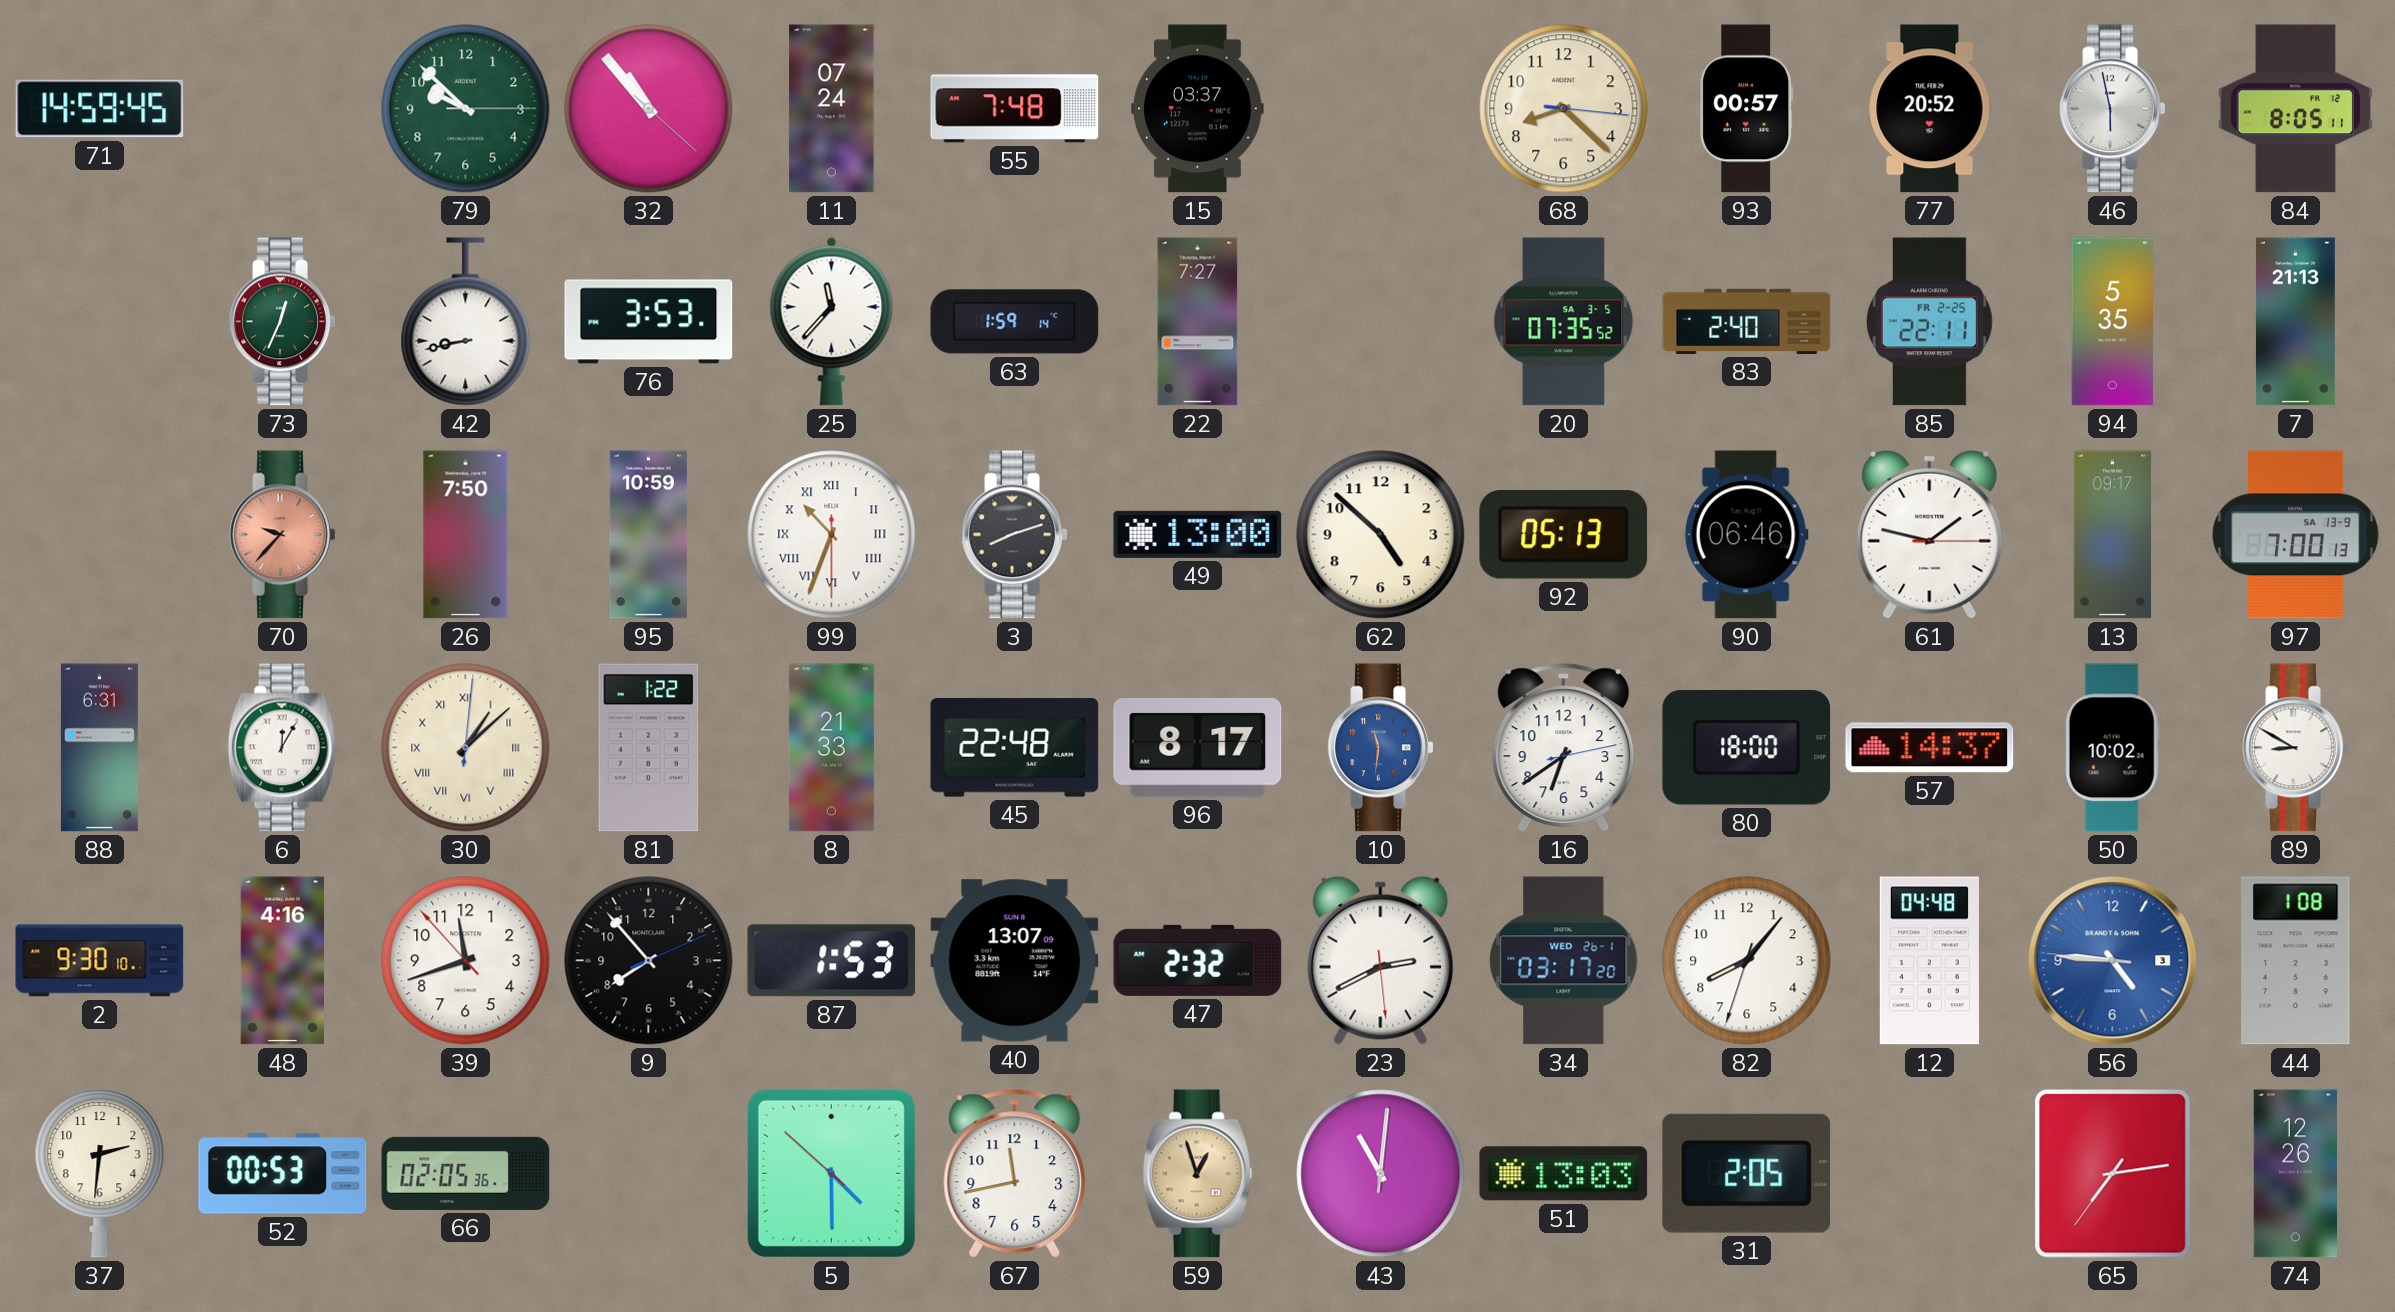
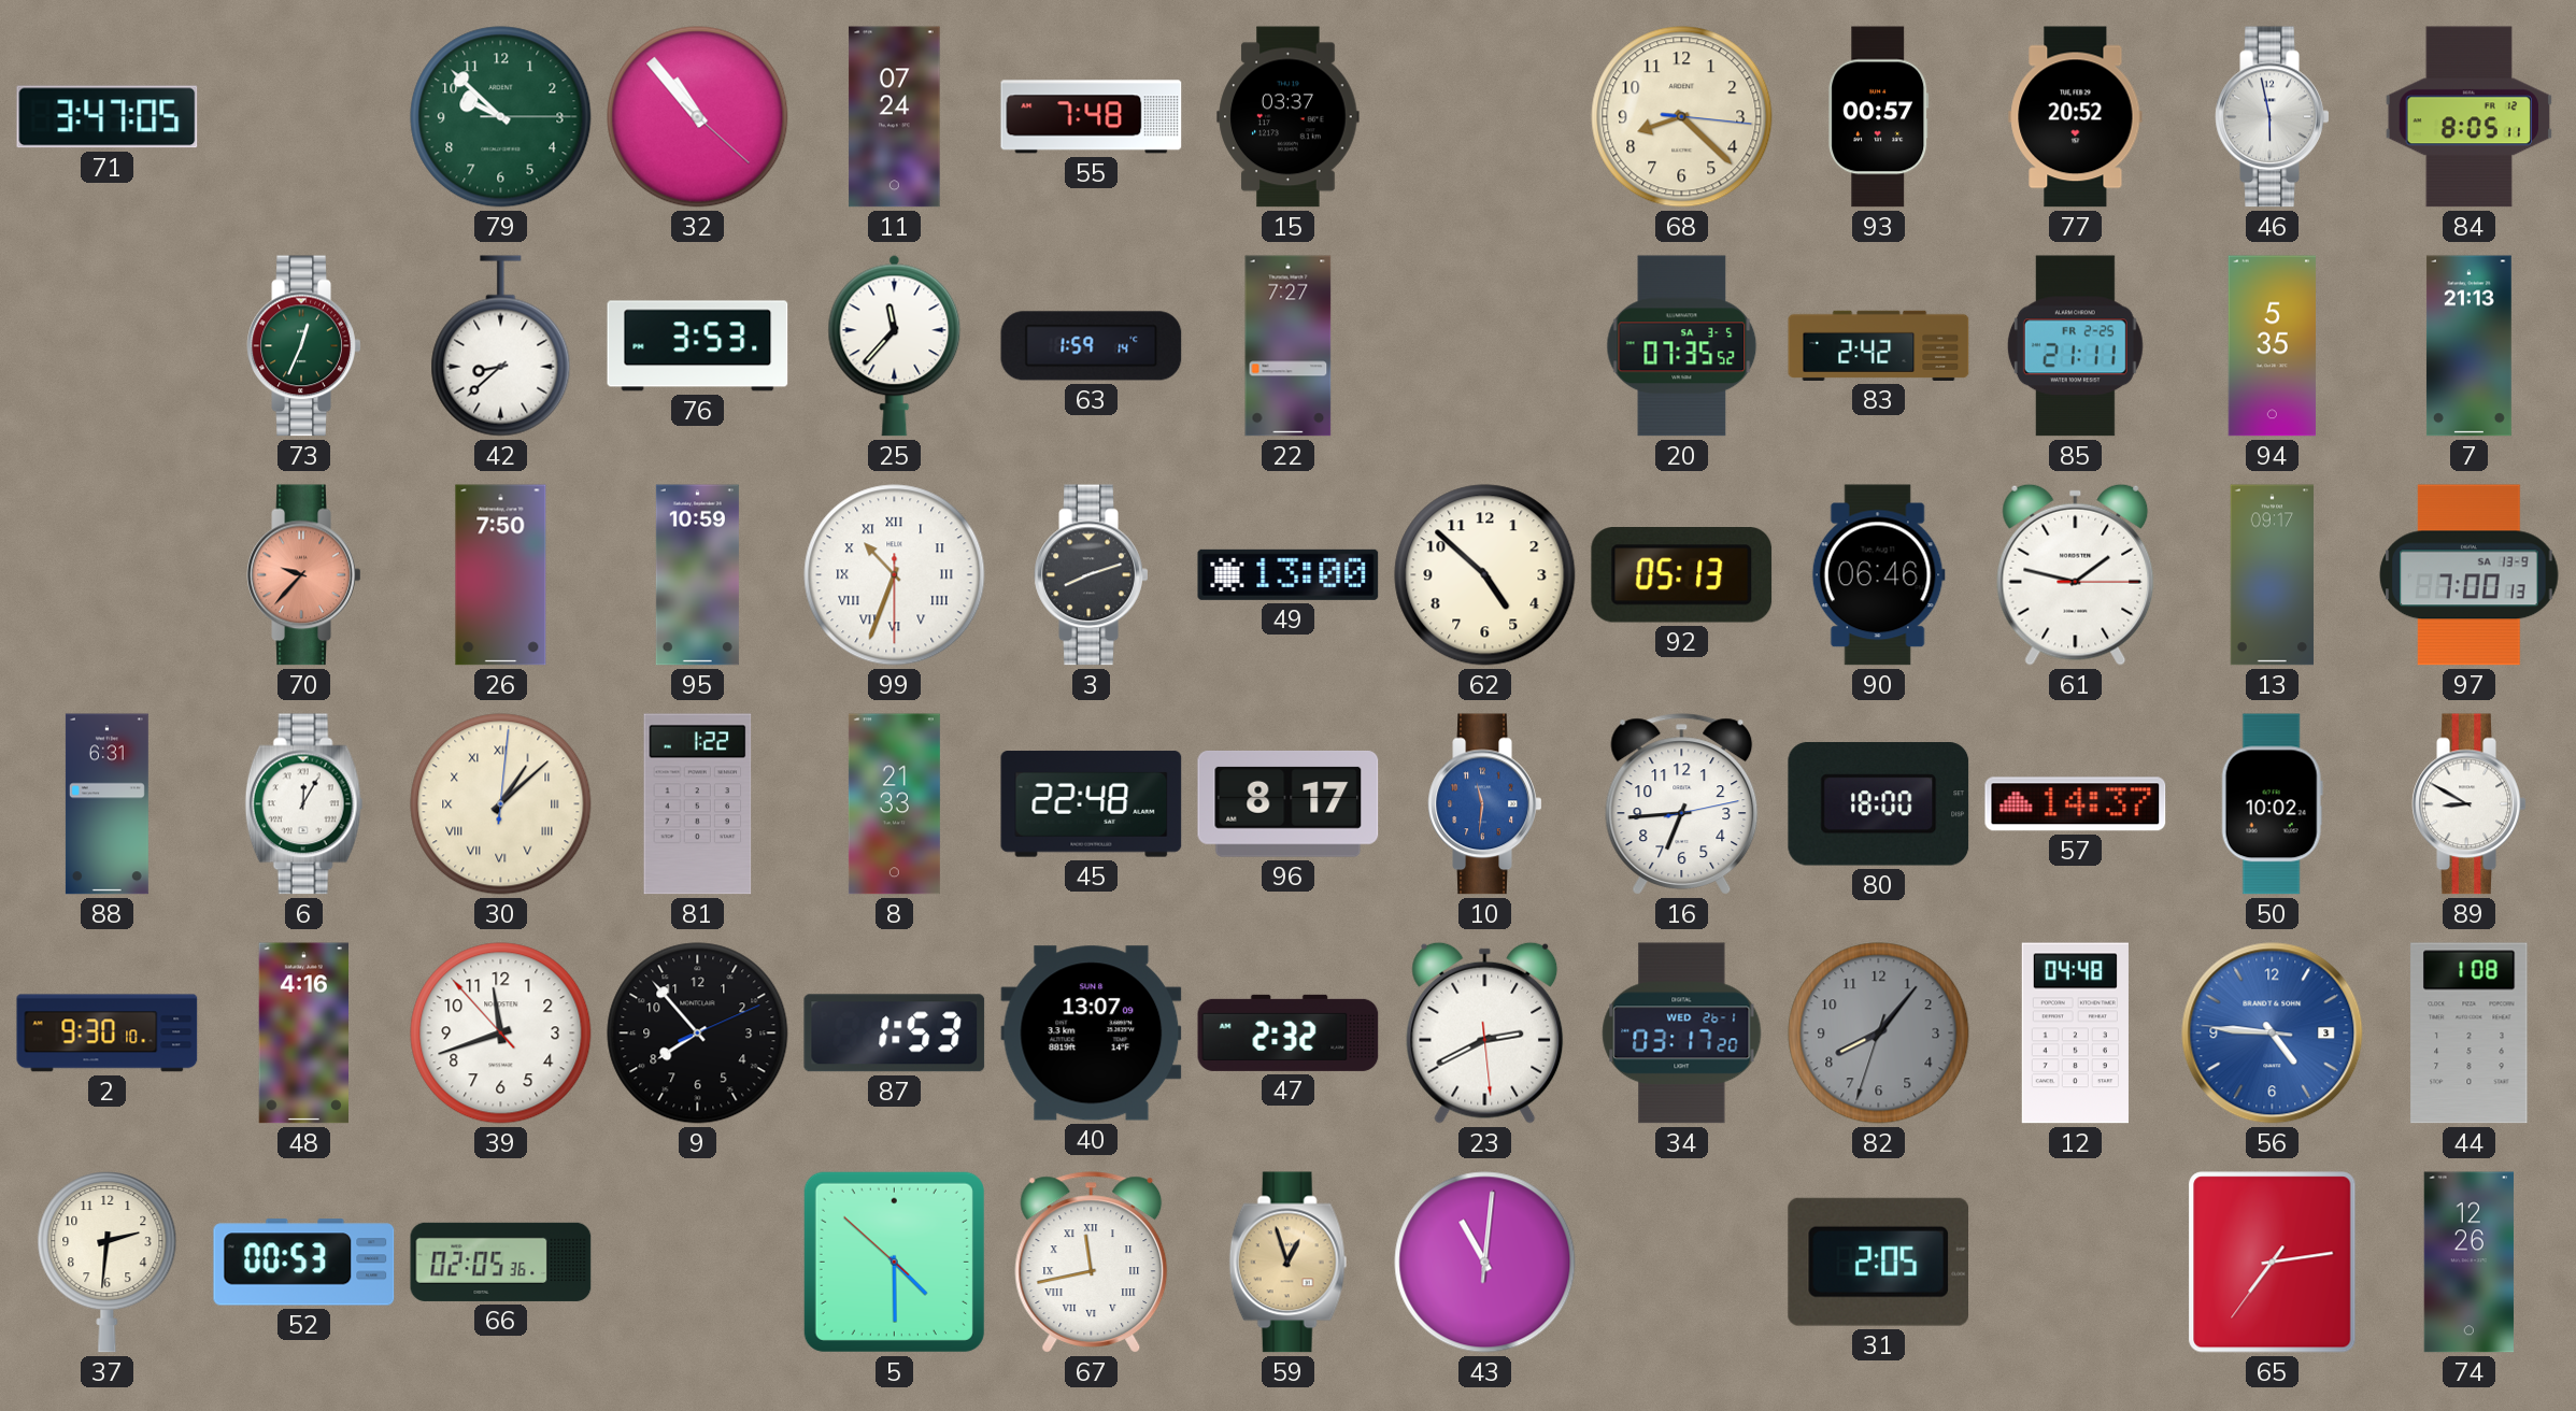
71: 14:59 -> 3:47
42: 8:43 -> 8:38
83: 2:40 -> 2:42
85: 22:11 -> 21:11
16: 6:39 -> 6:44
82 dial: white -> grey
67 numerals: Arabic -> Roman
51: 13:03 -> none
